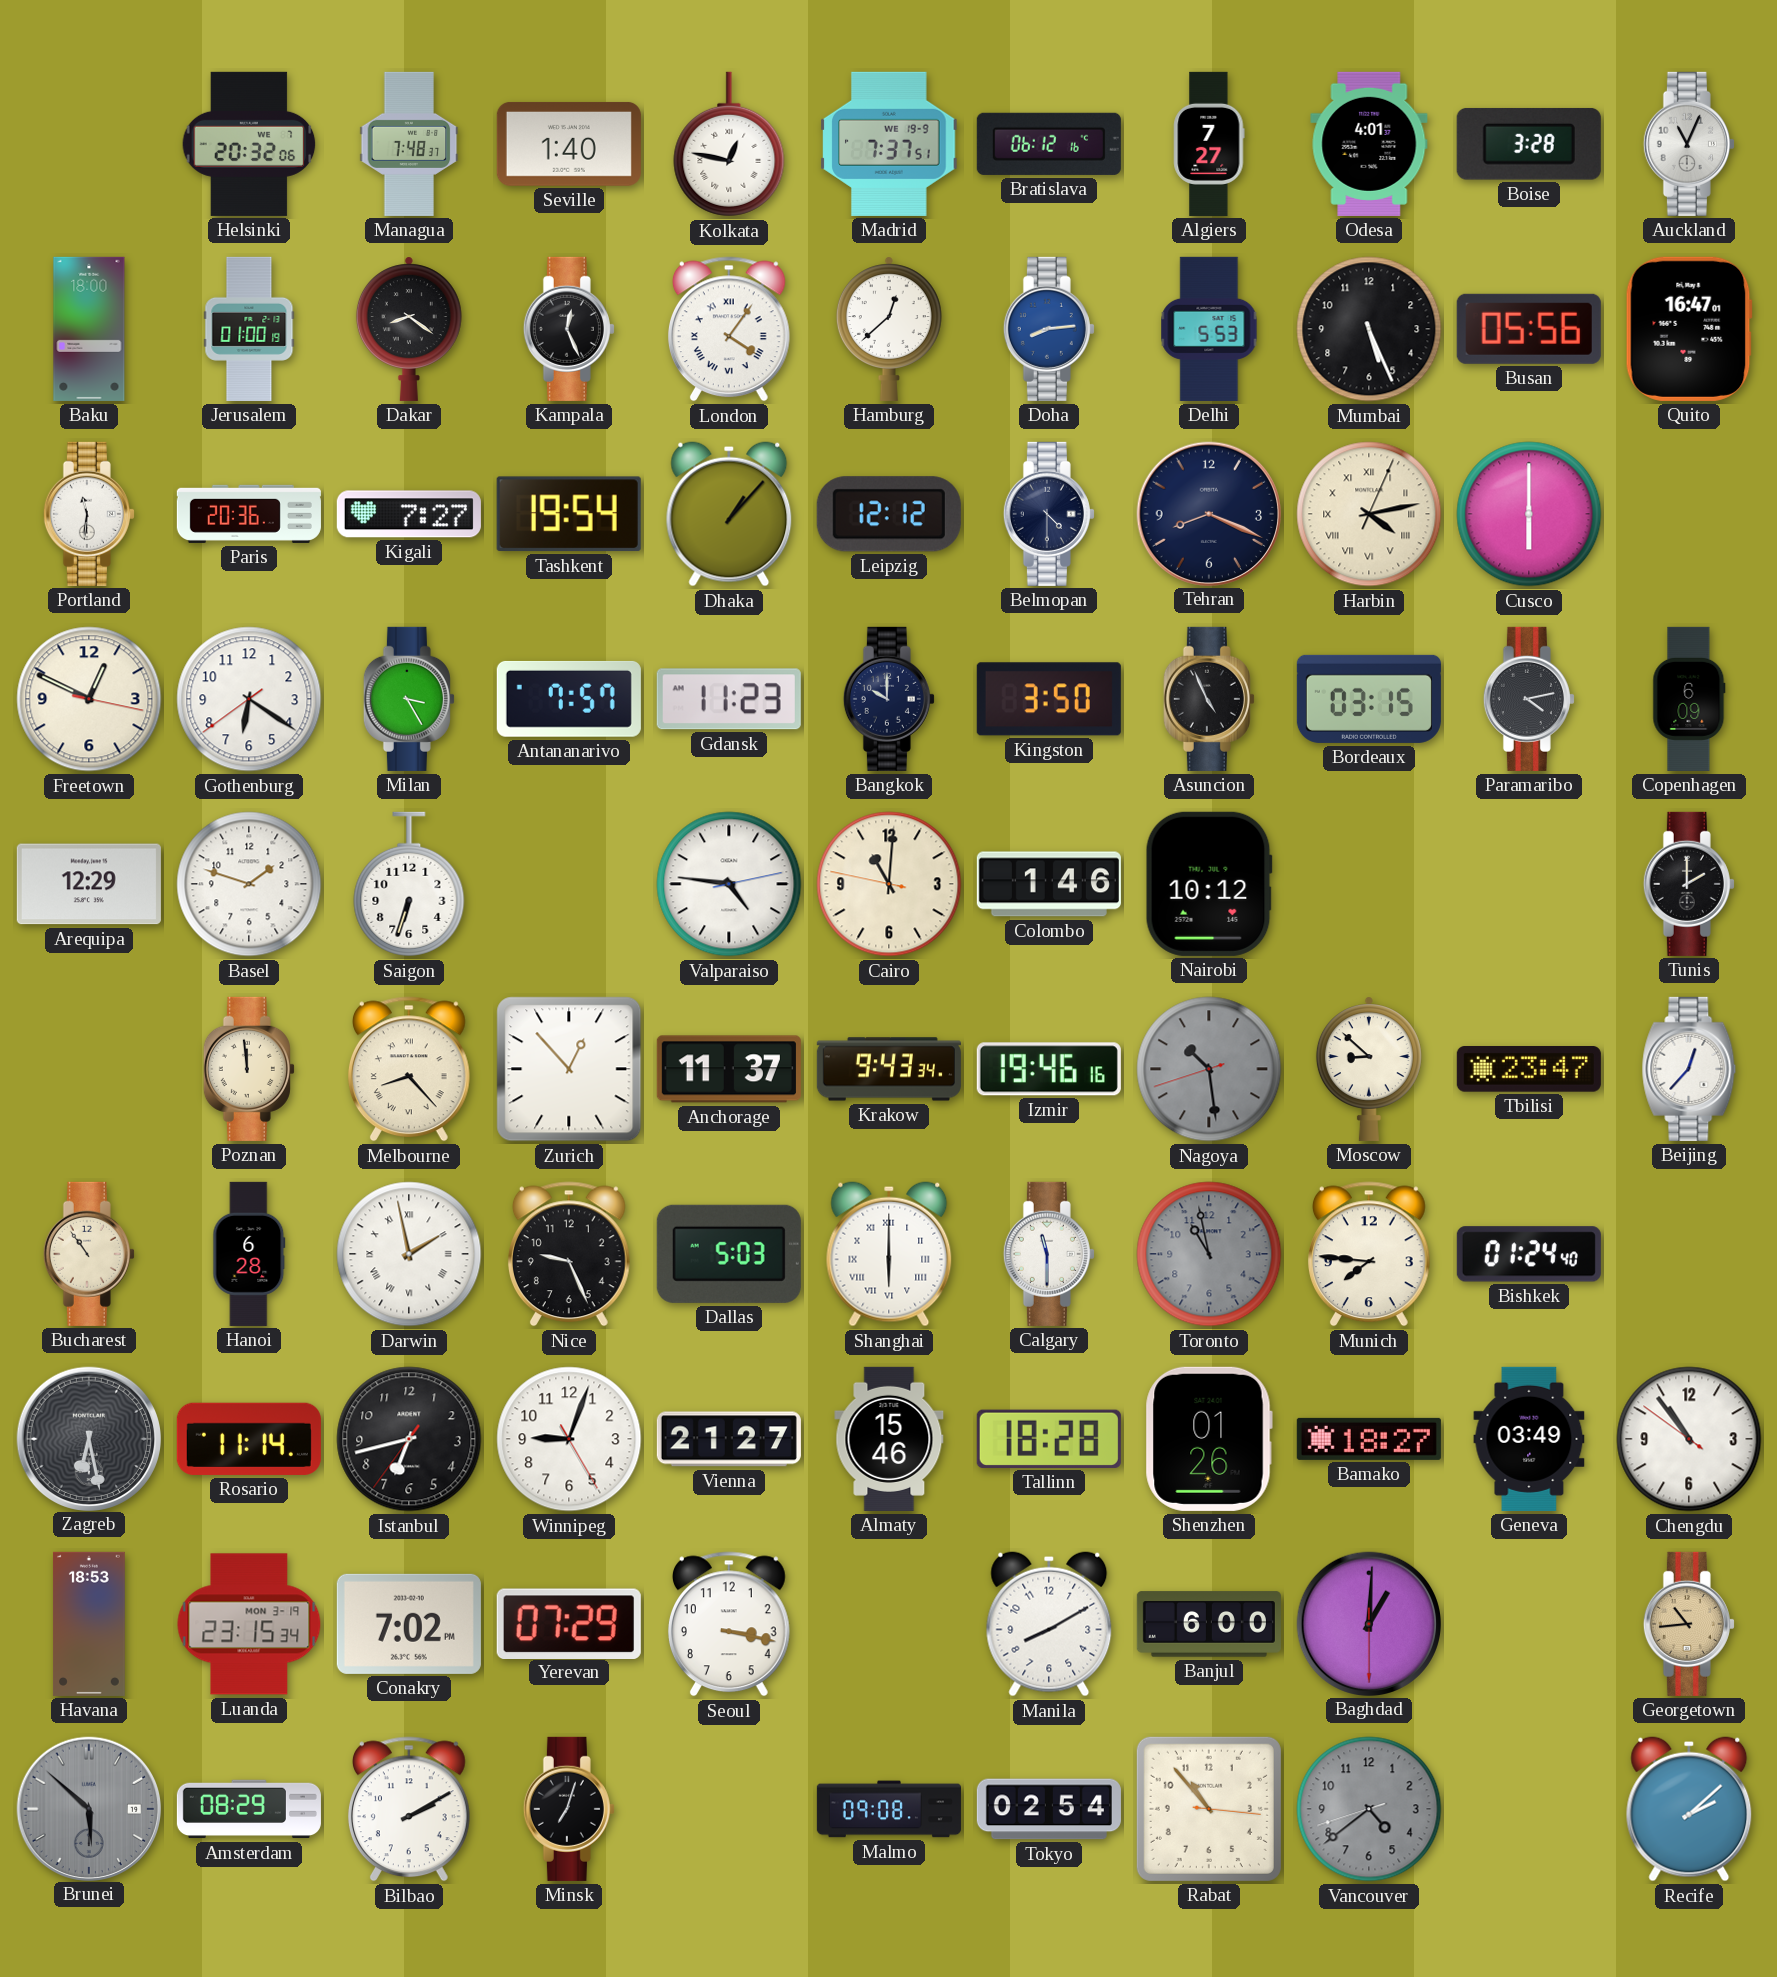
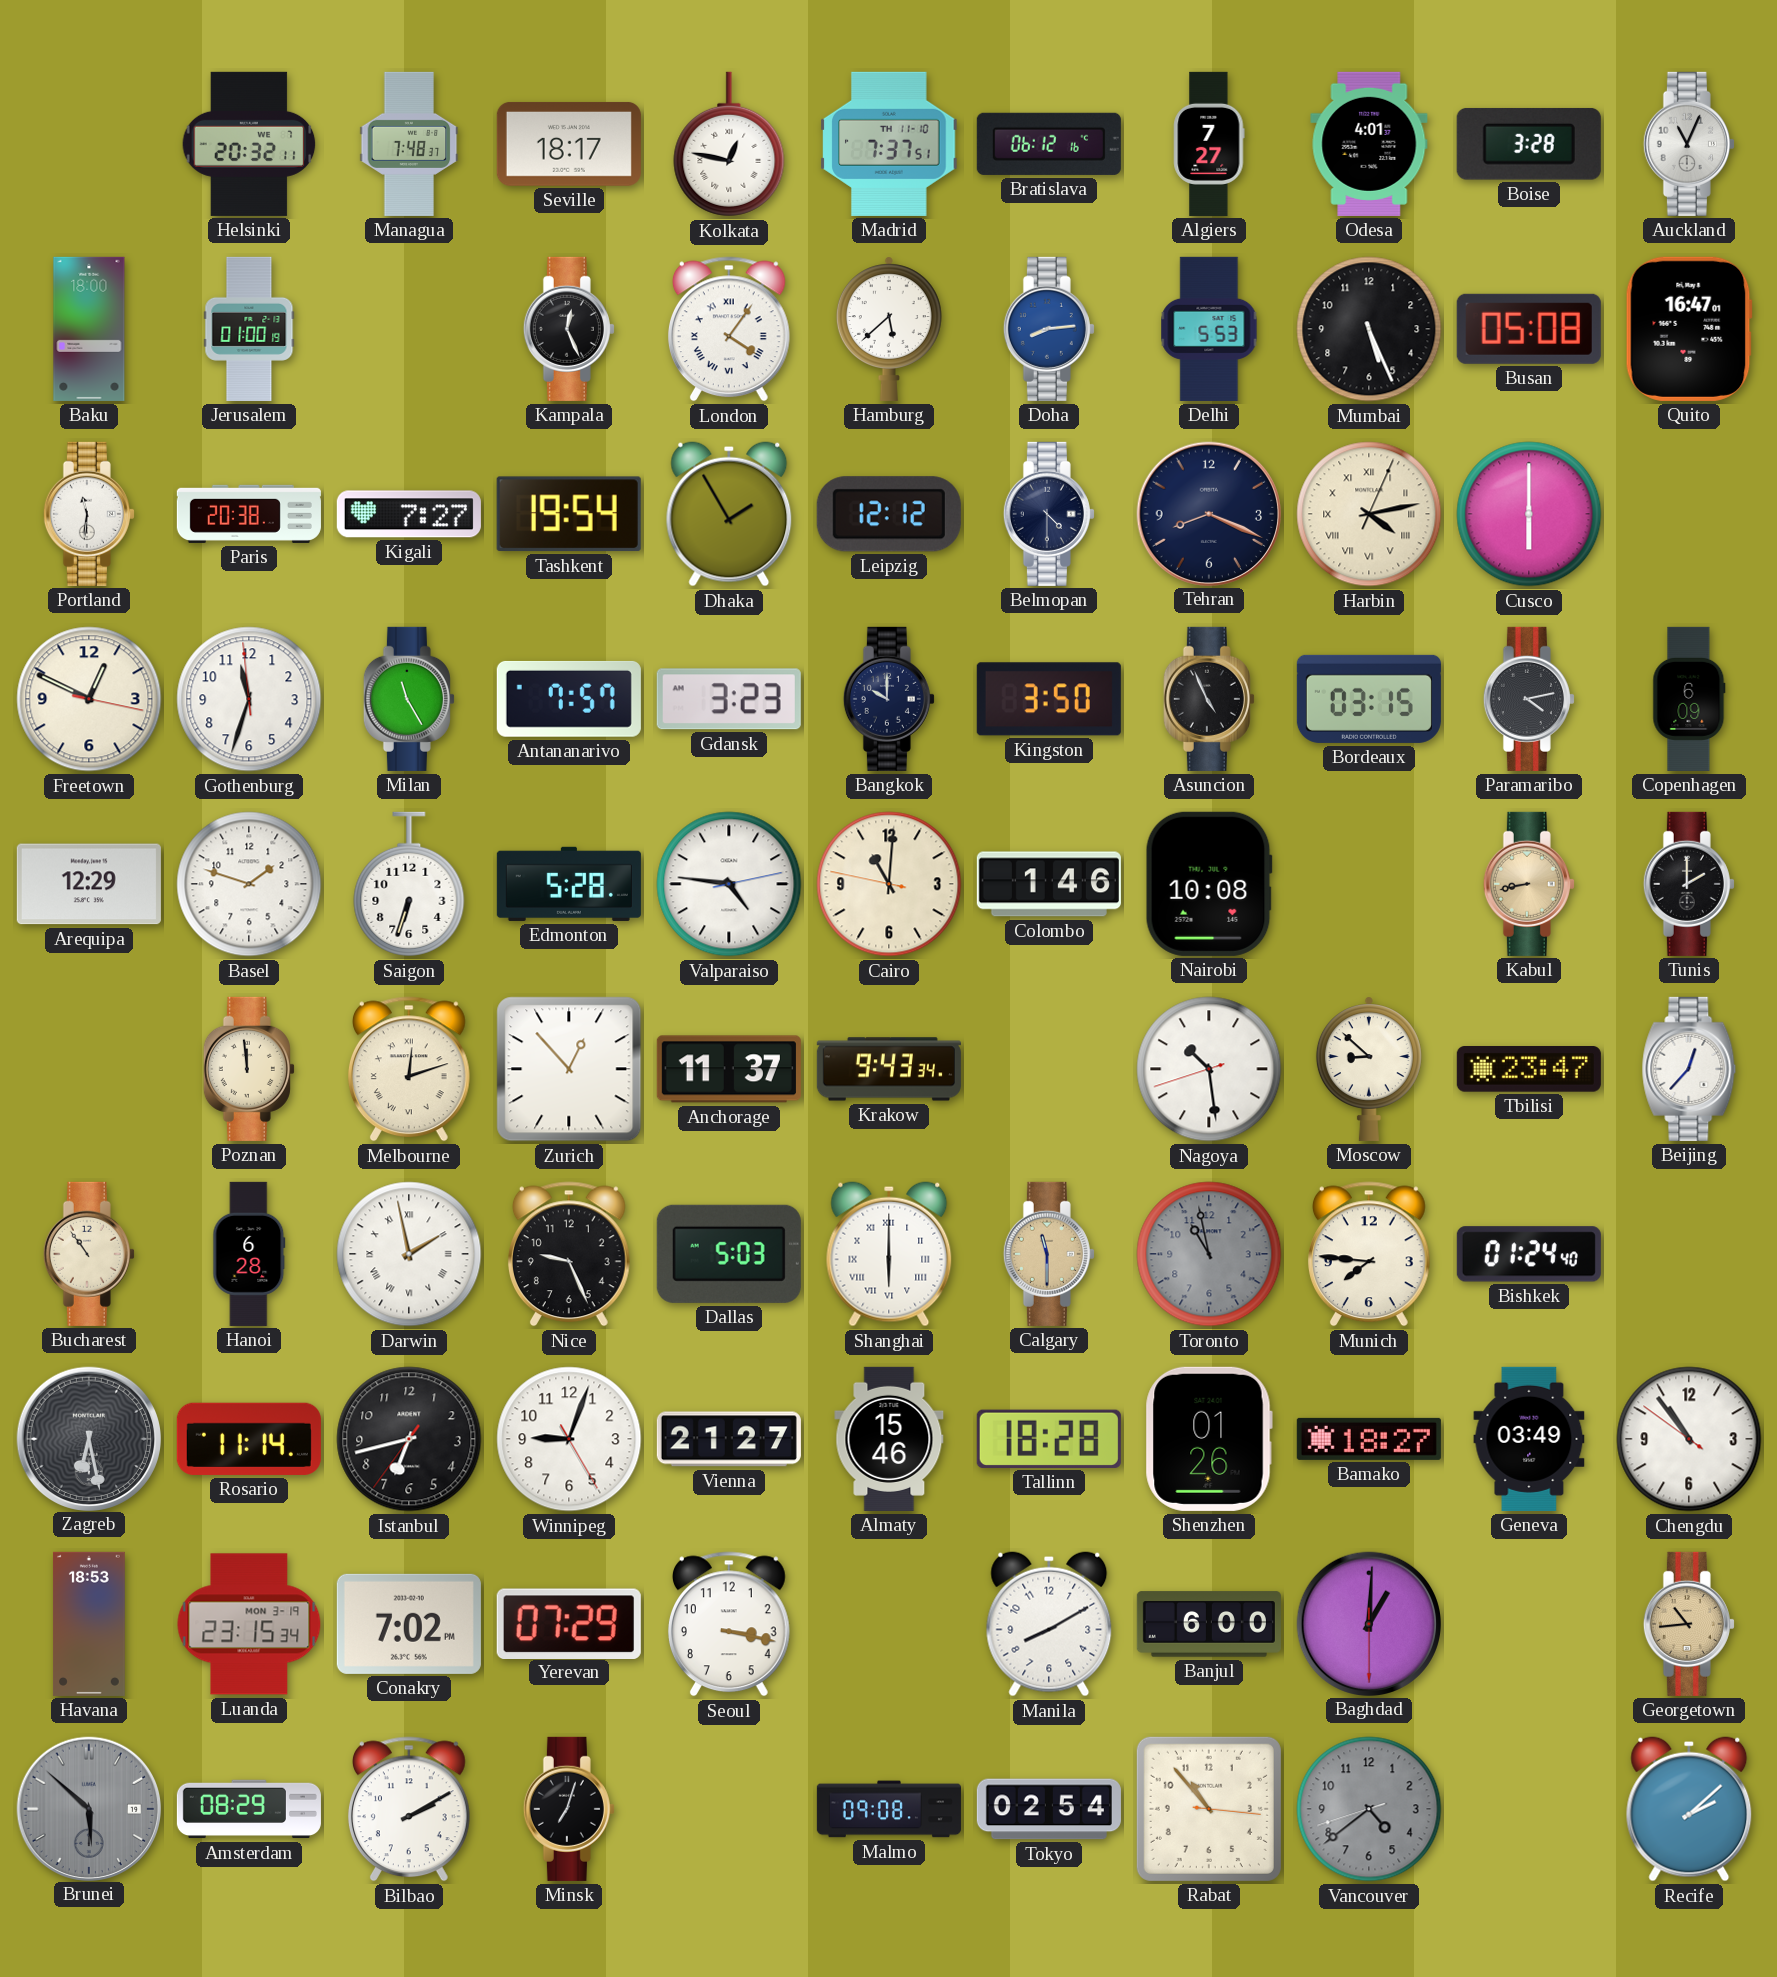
Helsinki: 20:32:06 -> 20:32:11
Seville: 1:40 -> 18:17
Madrid date: WE 19-9 -> TH 11-10
Dakar: 8:21 -> none
Hamburg: 12:38 -> 5:38
Busan: 05:56 -> 05:08
Paris: 20:36 -> 20:38
Dhaka: 1:07 -> 1:55
Gothenburg: 6:20 -> 11:32
Milan: 3:25 -> 11:25
Gdansk: 11:23 -> 3:23
Edmonton: none -> 5:28
Nairobi: 10:12 -> 10:08
Kabul: none -> 8:43
Melbourne: 8:23 -> 12:12
Izmir: 19:46 -> none
Nagoya dial: grey -> white
Calgary dial: white -> champagne
